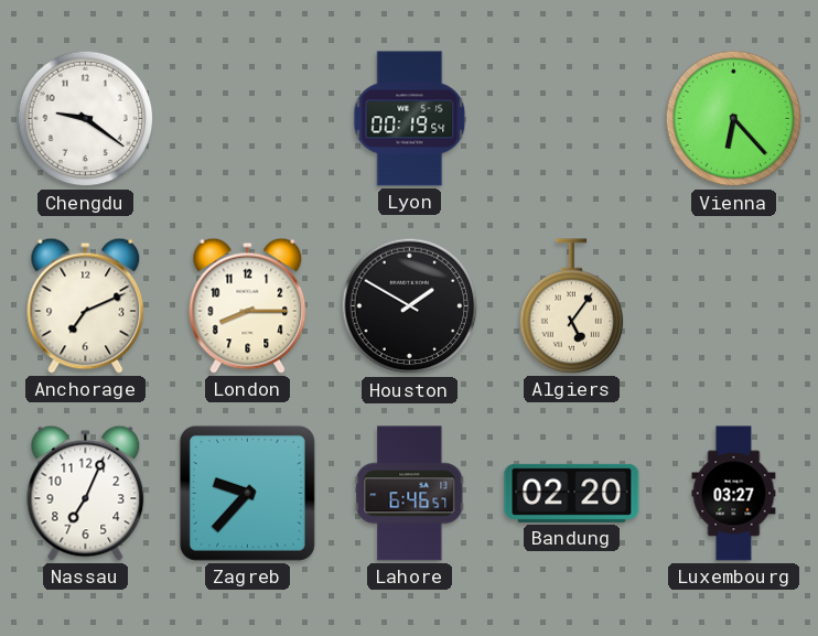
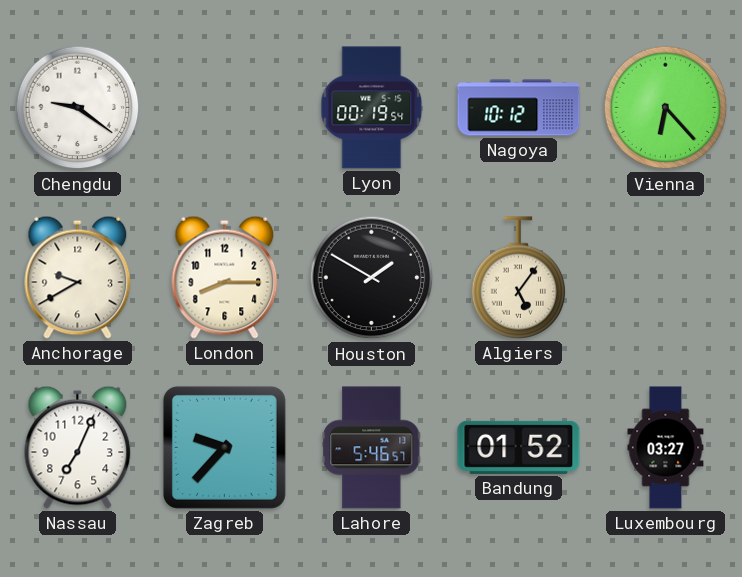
Nagoya: none -> 10:12
Anchorage: 7:11 -> 9:40
Lahore: 6:46 -> 5:46
Bandung: 02:20 -> 01:52
